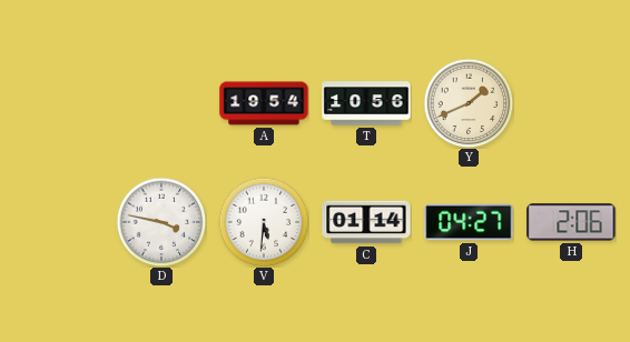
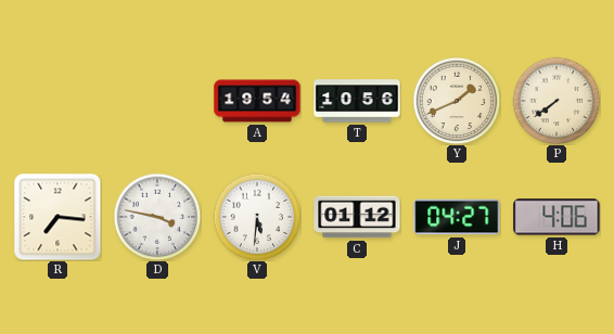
P: none -> 7:39
R: none -> 7:16
C: 01:14 -> 01:12
H: 2:06 -> 4:06
